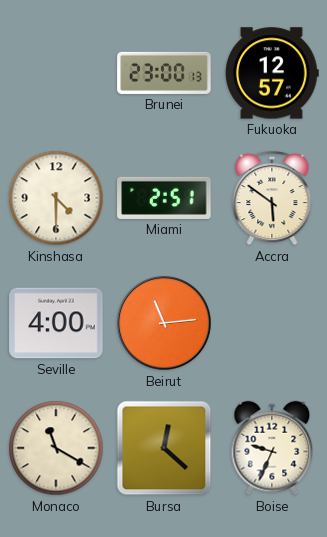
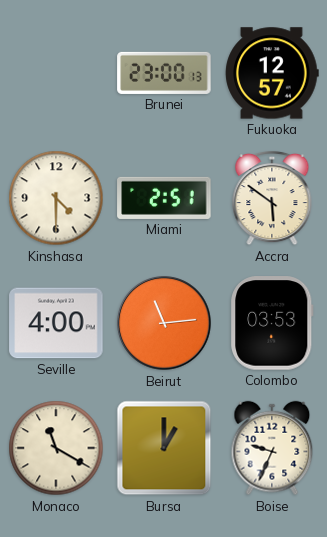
Colombo: none -> 03:53
Bursa: 12:22 -> 1:00
